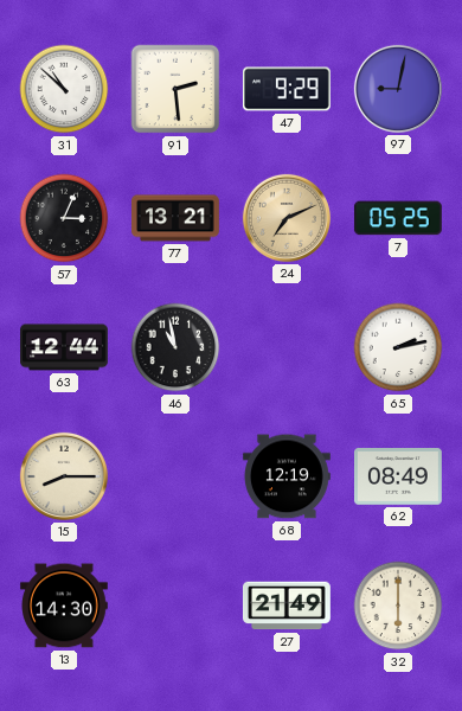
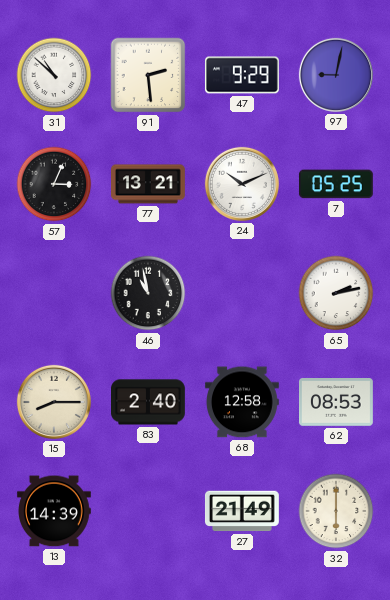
24: 7:11 -> 10:11
24 dial: champagne -> white
63: 12:44 -> none
83: none -> 2:40
68: 12:19 -> 12:58
62: 08:49 -> 08:53
13: 14:30 -> 14:39
